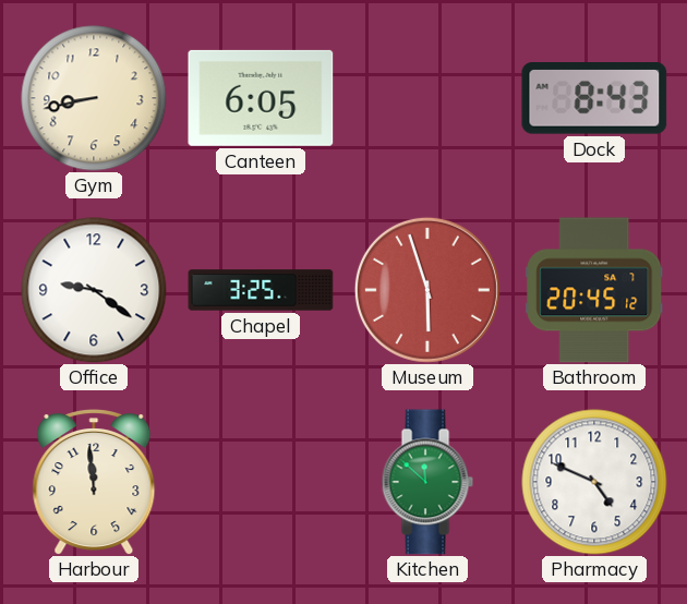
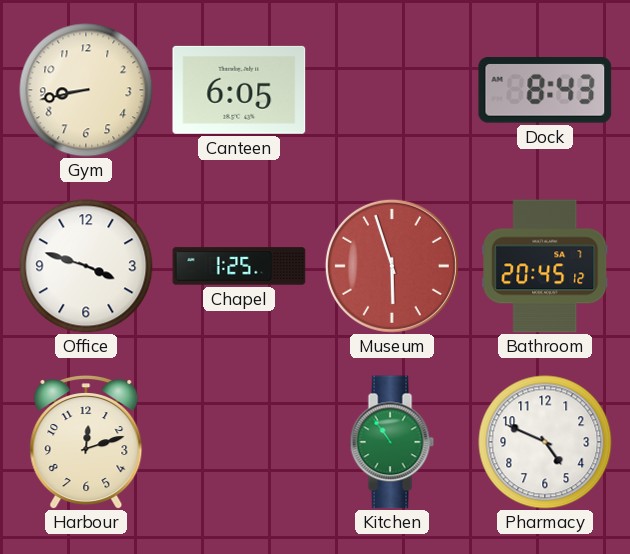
Office: 9:21 -> 3:48
Chapel: 3:25 -> 1:25
Harbour: 11:59 -> 12:12
Kitchen: 11:52 -> 10:54
